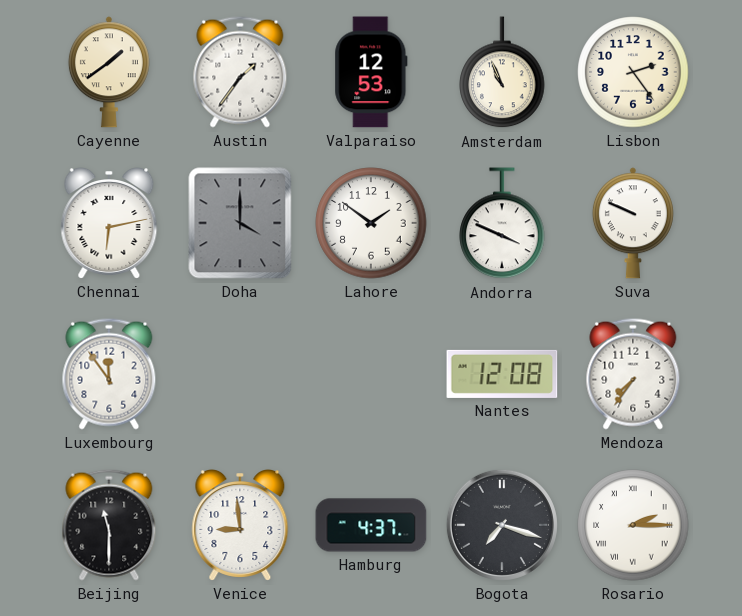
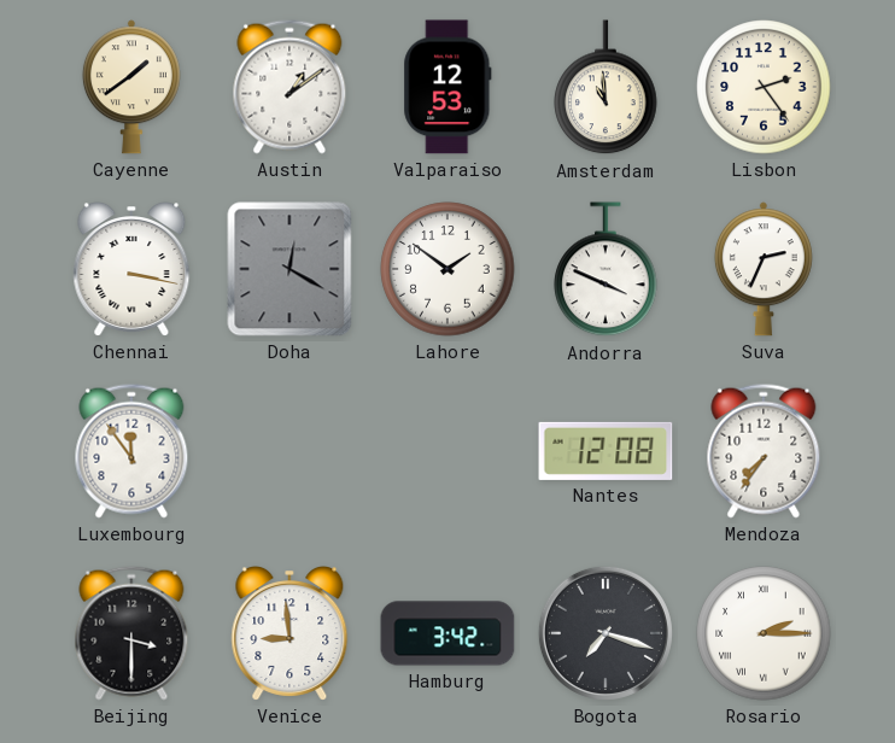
Austin: 1:36 -> 1:09
Amsterdam: 10:56 -> 10:59
Chennai: 6:13 -> 3:17
Doha: 4:00 -> 12:20
Suva: 9:49 -> 2:34
Beijing: 11:30 -> 3:30
Hamburg: 4:37 -> 3:42
